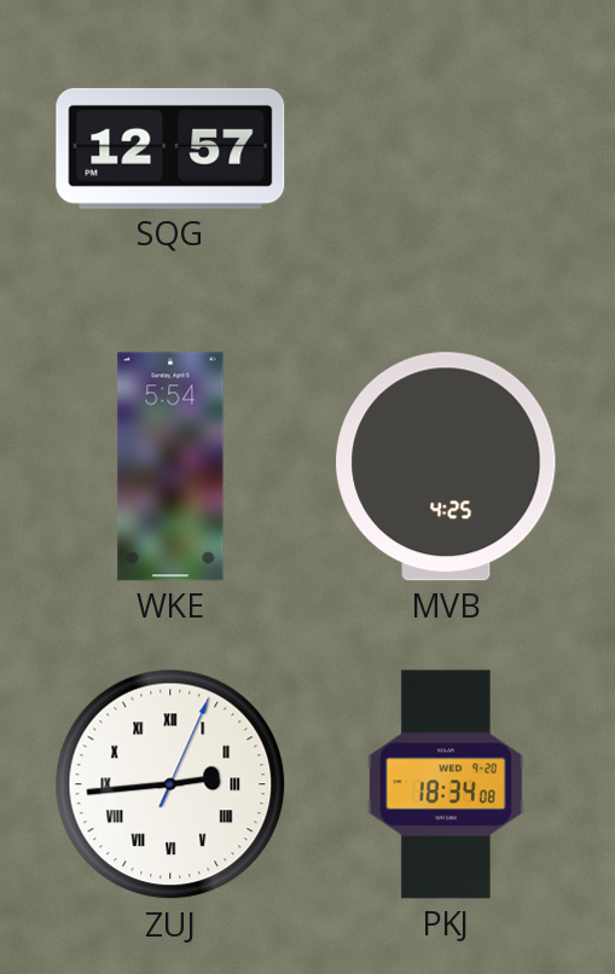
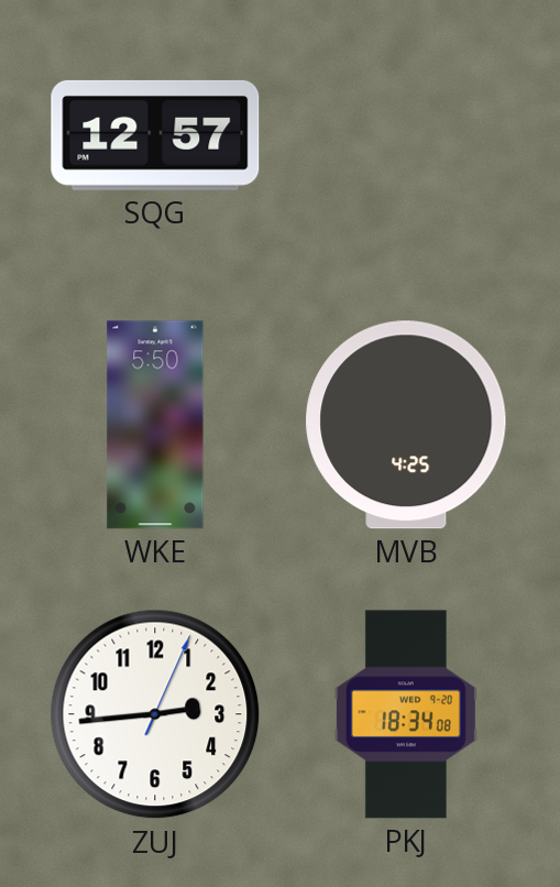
WKE: 5:54 -> 5:50
ZUJ numerals: Roman -> Arabic
